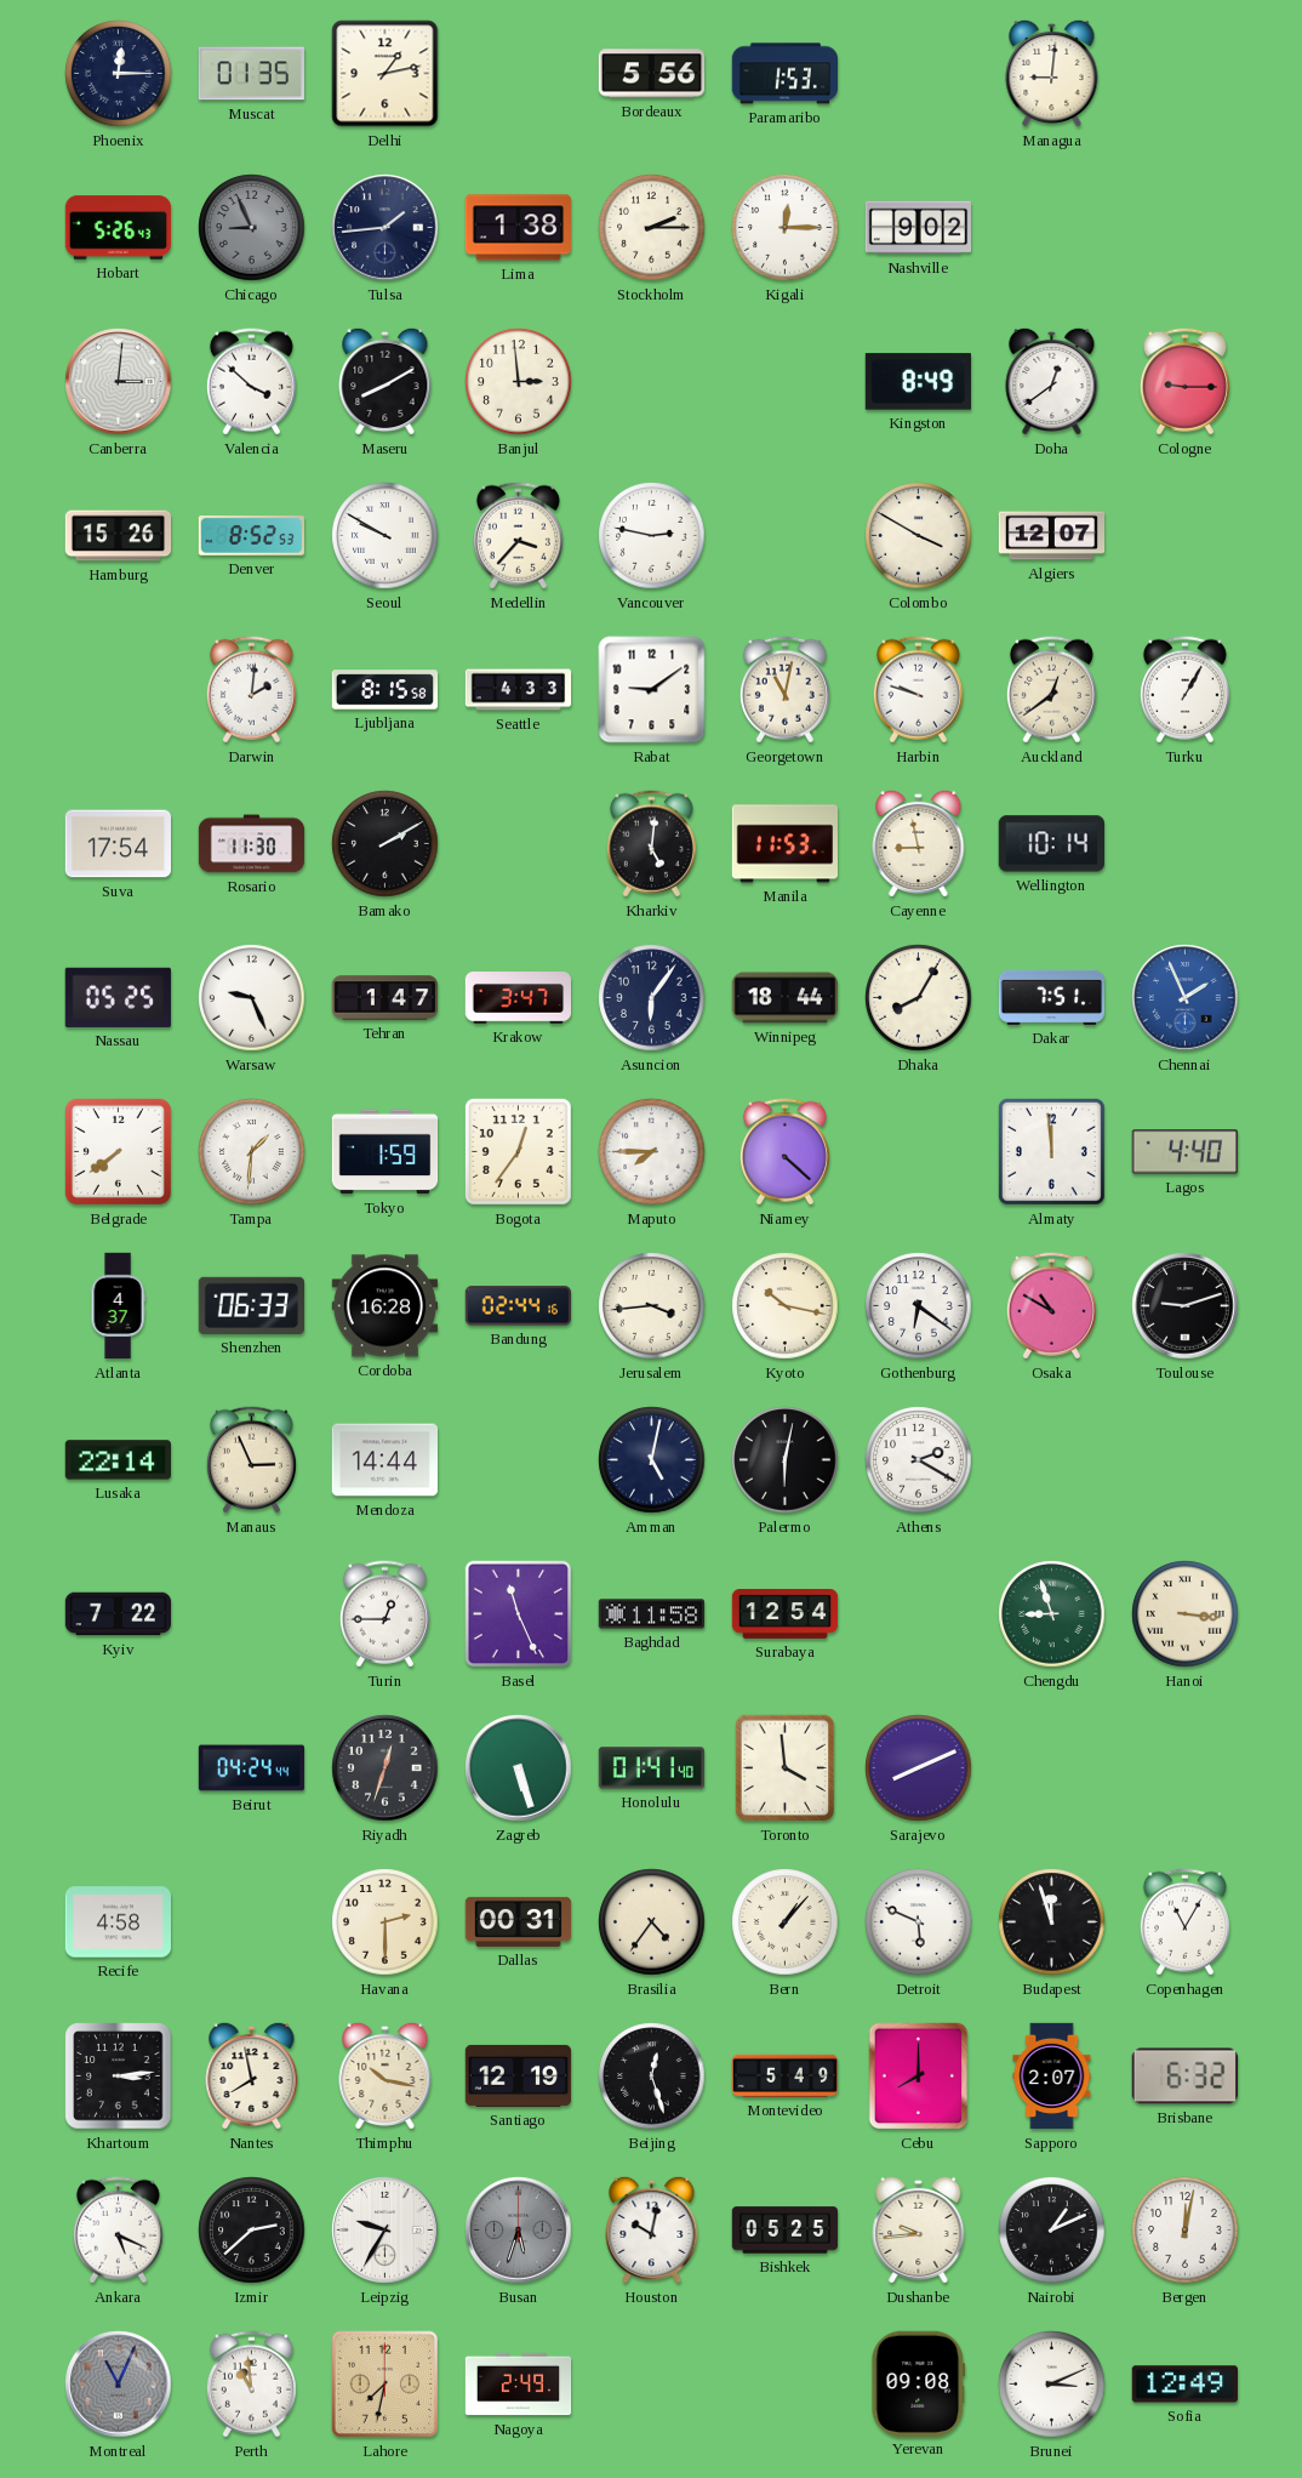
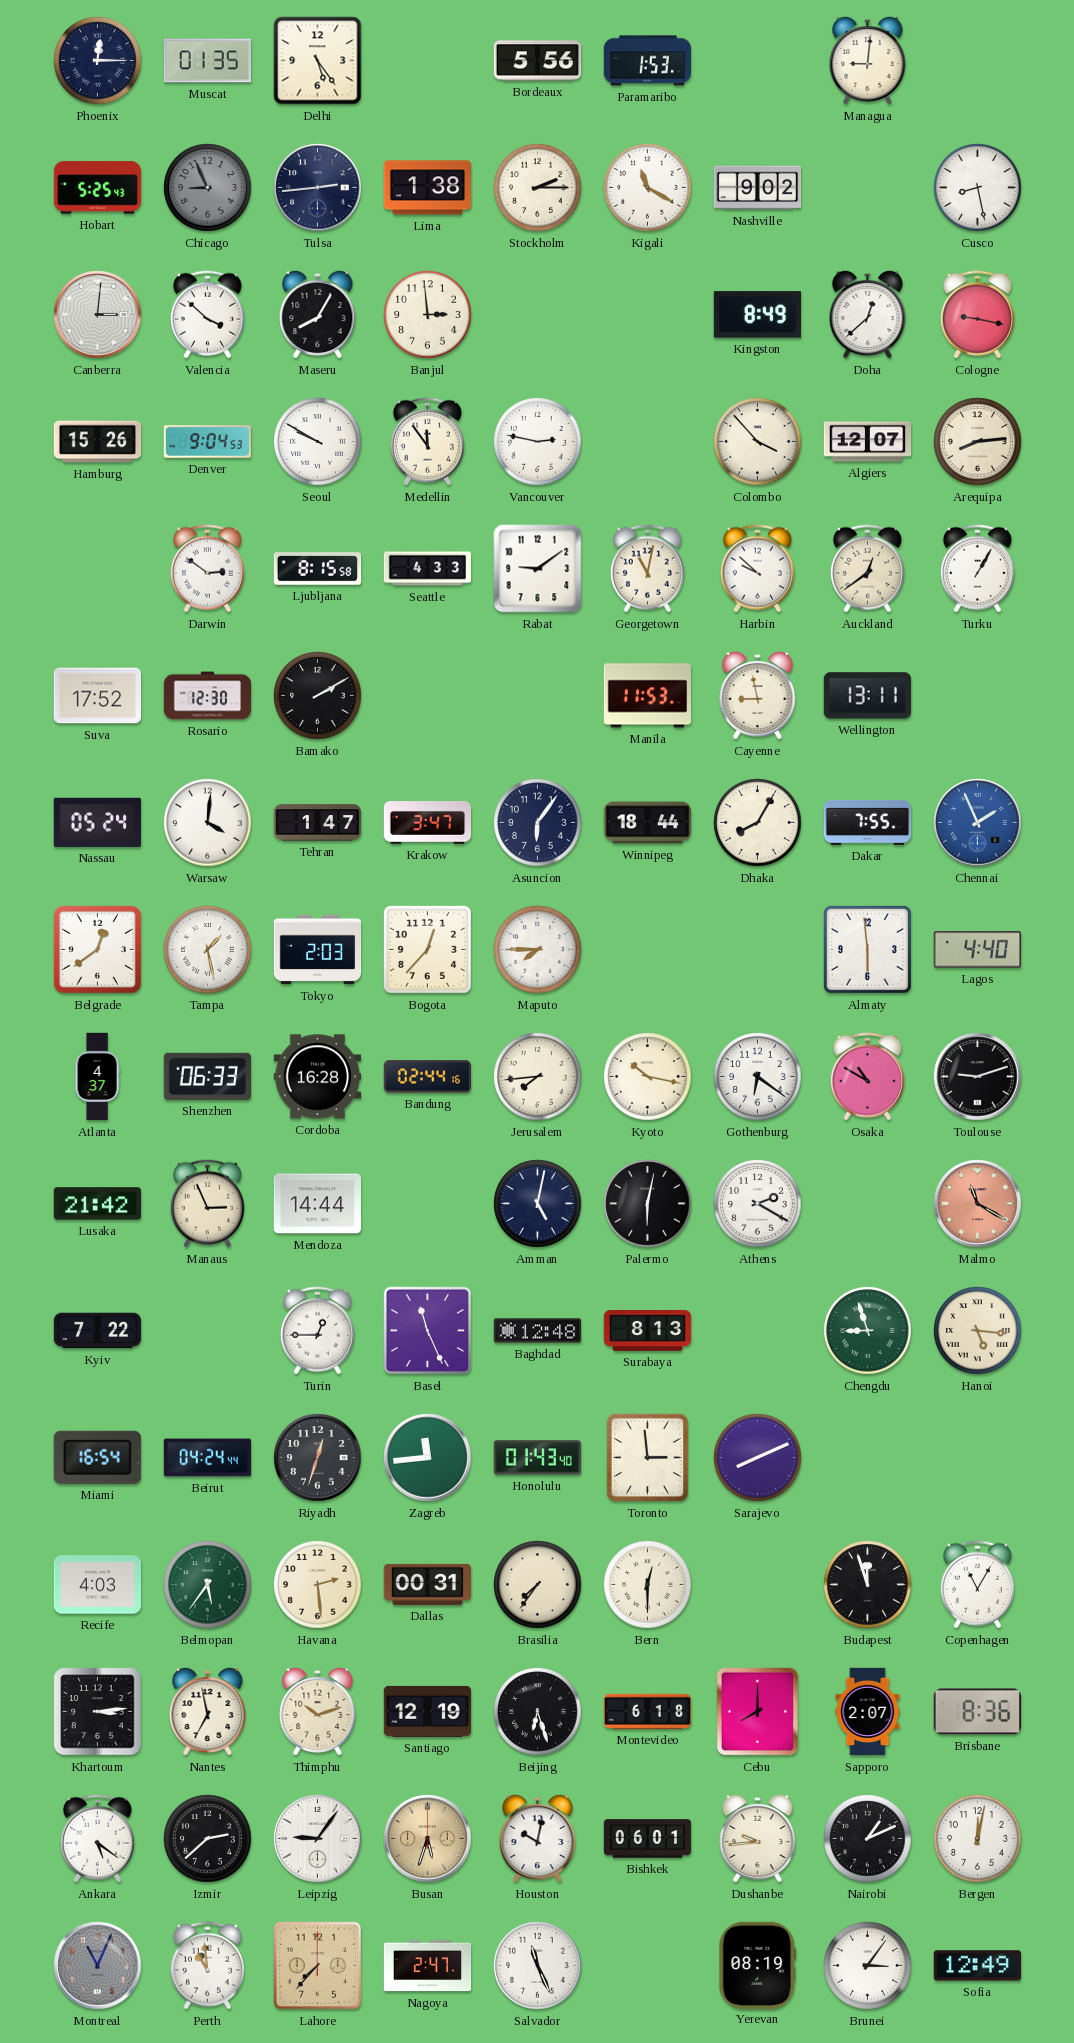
Delhi: 1:13 -> 5:24
Hobart: 5:26 -> 5:25
Tulsa: 1:44 -> 2:44
Kigali: 12:15 -> 11:20
Cusco: none -> 8:28
Maseru: 8:10 -> 8:05
Doha: 12:39 -> 12:38
Cologne: 9:15 -> 9:17
Denver: 8:52 -> 9:04
Medellin: 3:37 -> 11:54
Colombo: 3:50 -> 3:53
Arequipa: none -> 8:14
Darwin: 2:01 -> 2:51
Harbin: 9:48 -> 9:52
Suva: 17:54 -> 17:52
Rosario: 11:30 -> 12:30
Kharkiv: 5:01 -> none
Wellington: 10:14 -> 13:11
Nassau: 05:25 -> 05:24
Warsaw: 9:26 -> 4:01
Dakar: 7:51 -> 7:55
Belgrade: 7:39 -> 12:39
Tampa: 1:31 -> 1:28
Tokyo: 1:59 -> 2:03
Bogota: 12:36 -> 12:37
Niamey: 4:22 -> none
Almaty: 11:59 -> 5:59
Jerusalem: 3:44 -> 7:44
Lusaka: 22:14 -> 21:42
Malmo: none -> 11:20
Baghdad: 11:58 -> 12:48
Surabaya: 12:54 -> 8:13
Hanoi: 3:16 -> 5:16
Miami: none -> 16:54
Zagreb: 5:27 -> 11:44
Honolulu: 01:41 -> 01:43
Toronto: 3:59 -> 2:59
Recife: 4:58 -> 4:03
Belmopan: none -> 5:36
Havana: 2:30 -> 2:29
Brasilia: 4:36 -> 7:36
Bern: 1:07 -> 12:30
Detroit: 5:49 -> none
Nantes: 7:58 -> 6:58
Thimphu: 10:17 -> 10:12
Beijing: 12:27 -> 6:27
Montevideo: 5:49 -> 6:18
Brisbane: 6:32 -> 8:36
Ankara: 5:19 -> 5:21
Leipzig: 9:35 -> 9:06
Busan dial: grey -> champagne
Bishkek: 05:25 -> 06:01
Lahore: 7:32 -> 7:37
Nagoya: 2:49 -> 2:47
Salvador: none -> 11:26
Yerevan: 09:08 -> 08:19
Brunei: 3:11 -> 3:06
